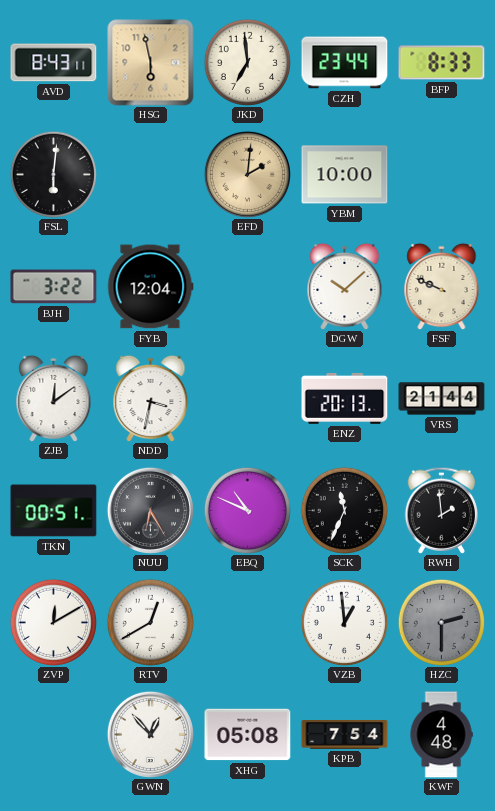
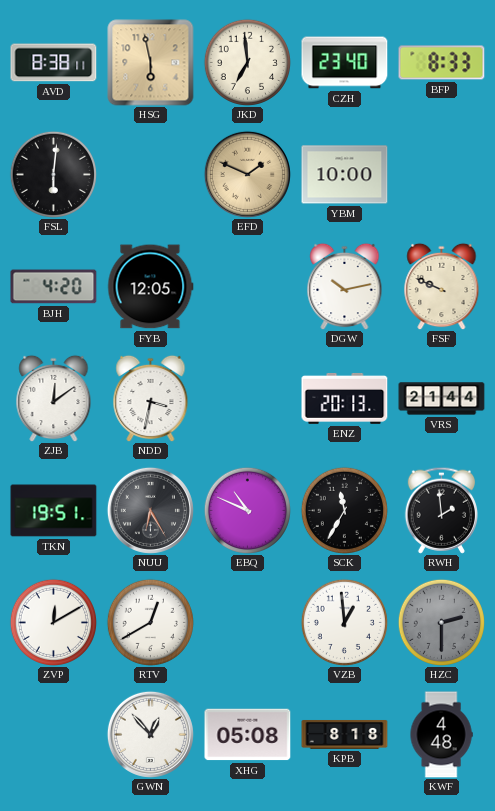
AVD: 8:43 -> 8:38
CZH: 23:44 -> 23:40
EFD: 2:01 -> 1:49
BJH: 3:22 -> 4:20
FYB: 12:04 -> 12:05
DGW: 10:08 -> 10:13
TKN: 00:51 -> 19:51
SCK: 11:34 -> 11:35
KPB: 7:54 -> 8:18
